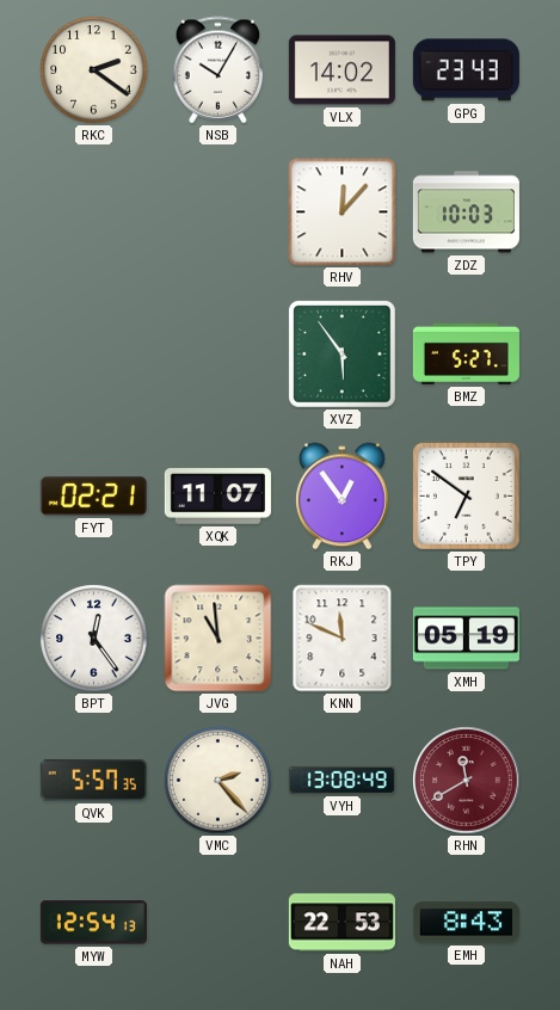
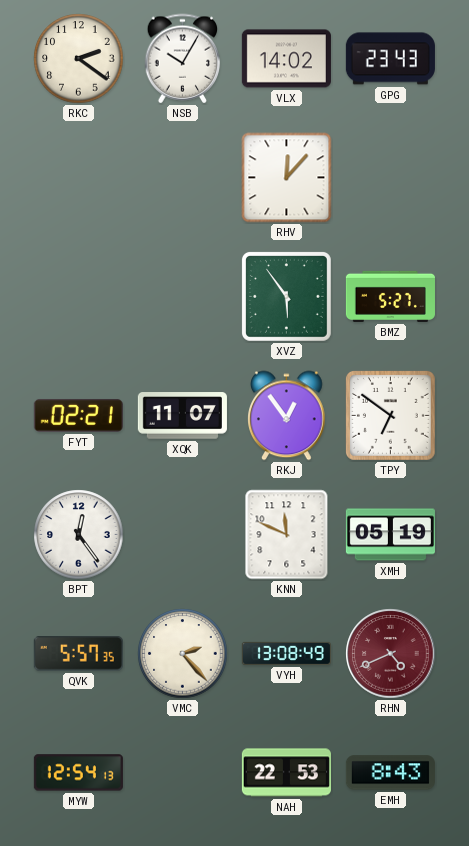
ZDZ: 10:03 -> none
JVG: 10:59 -> none
RHN: 11:40 -> 4:41
